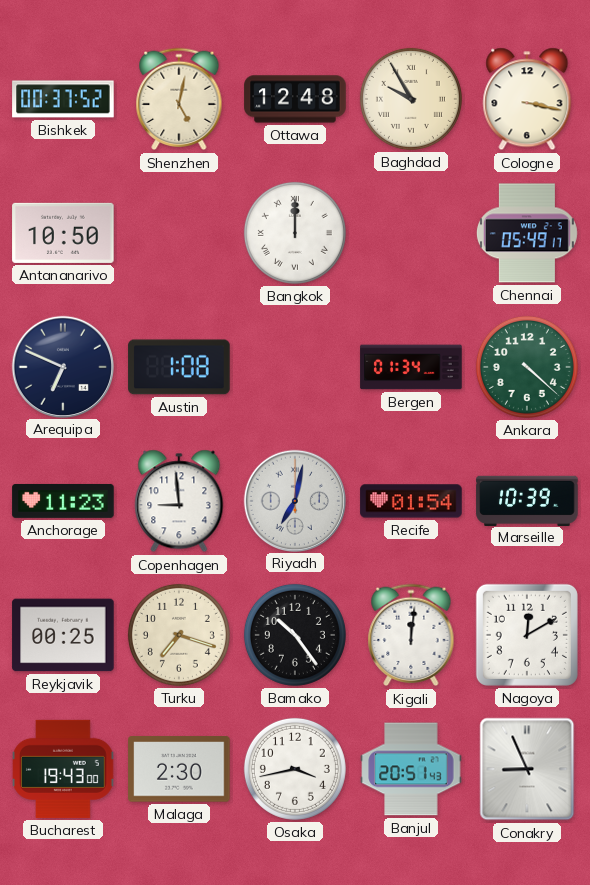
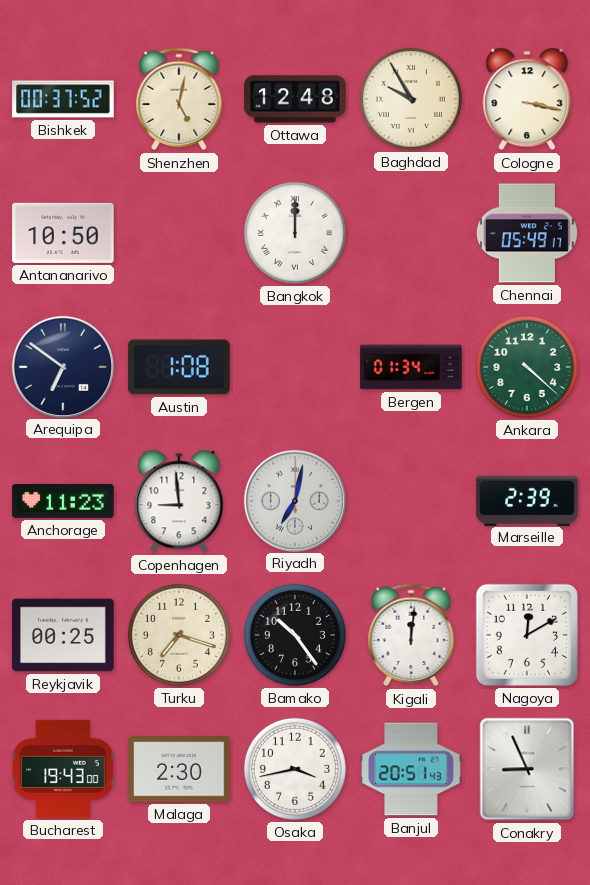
Arequipa: 6:49 -> 6:51
Recife: 01:54 -> none
Marseille: 10:39 -> 2:39
